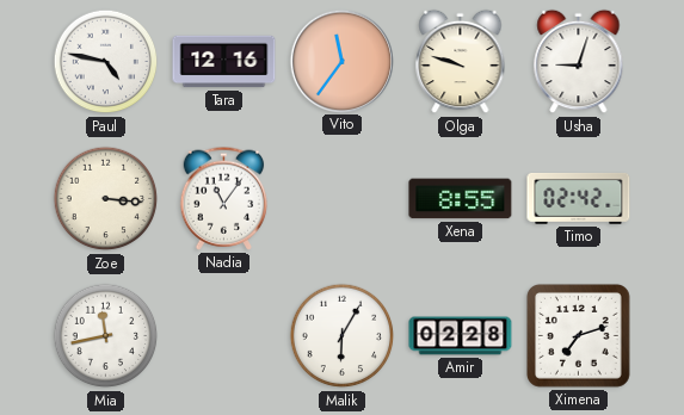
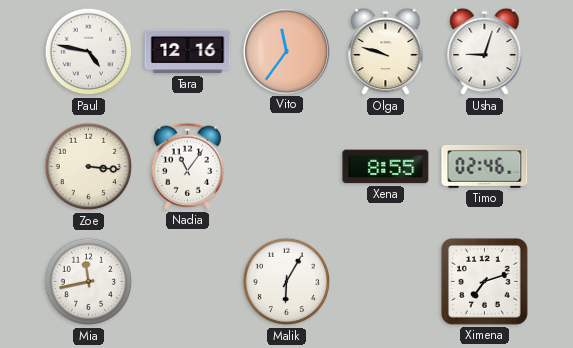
Timo: 02:42 -> 02:46
Amir: 02:28 -> none
